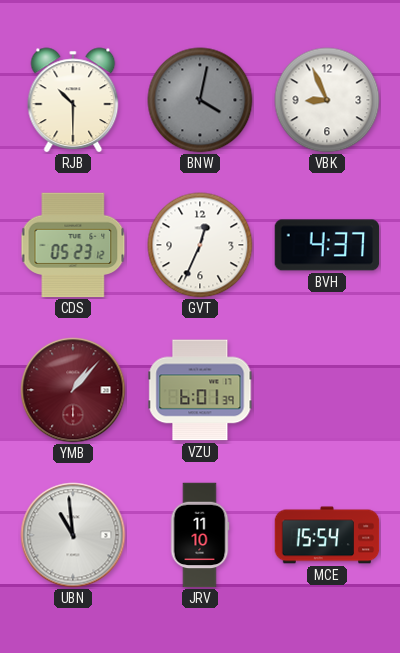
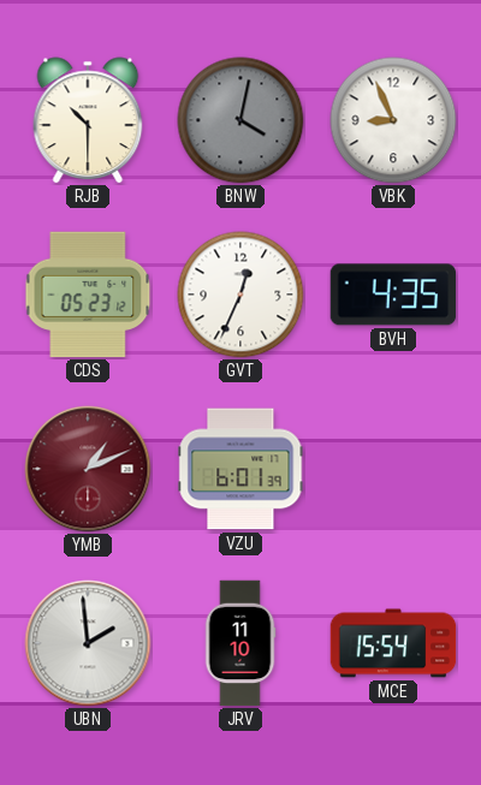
BVH: 4:37 -> 4:35
YMB: 1:07 -> 1:11
UBN: 10:59 -> 1:59
